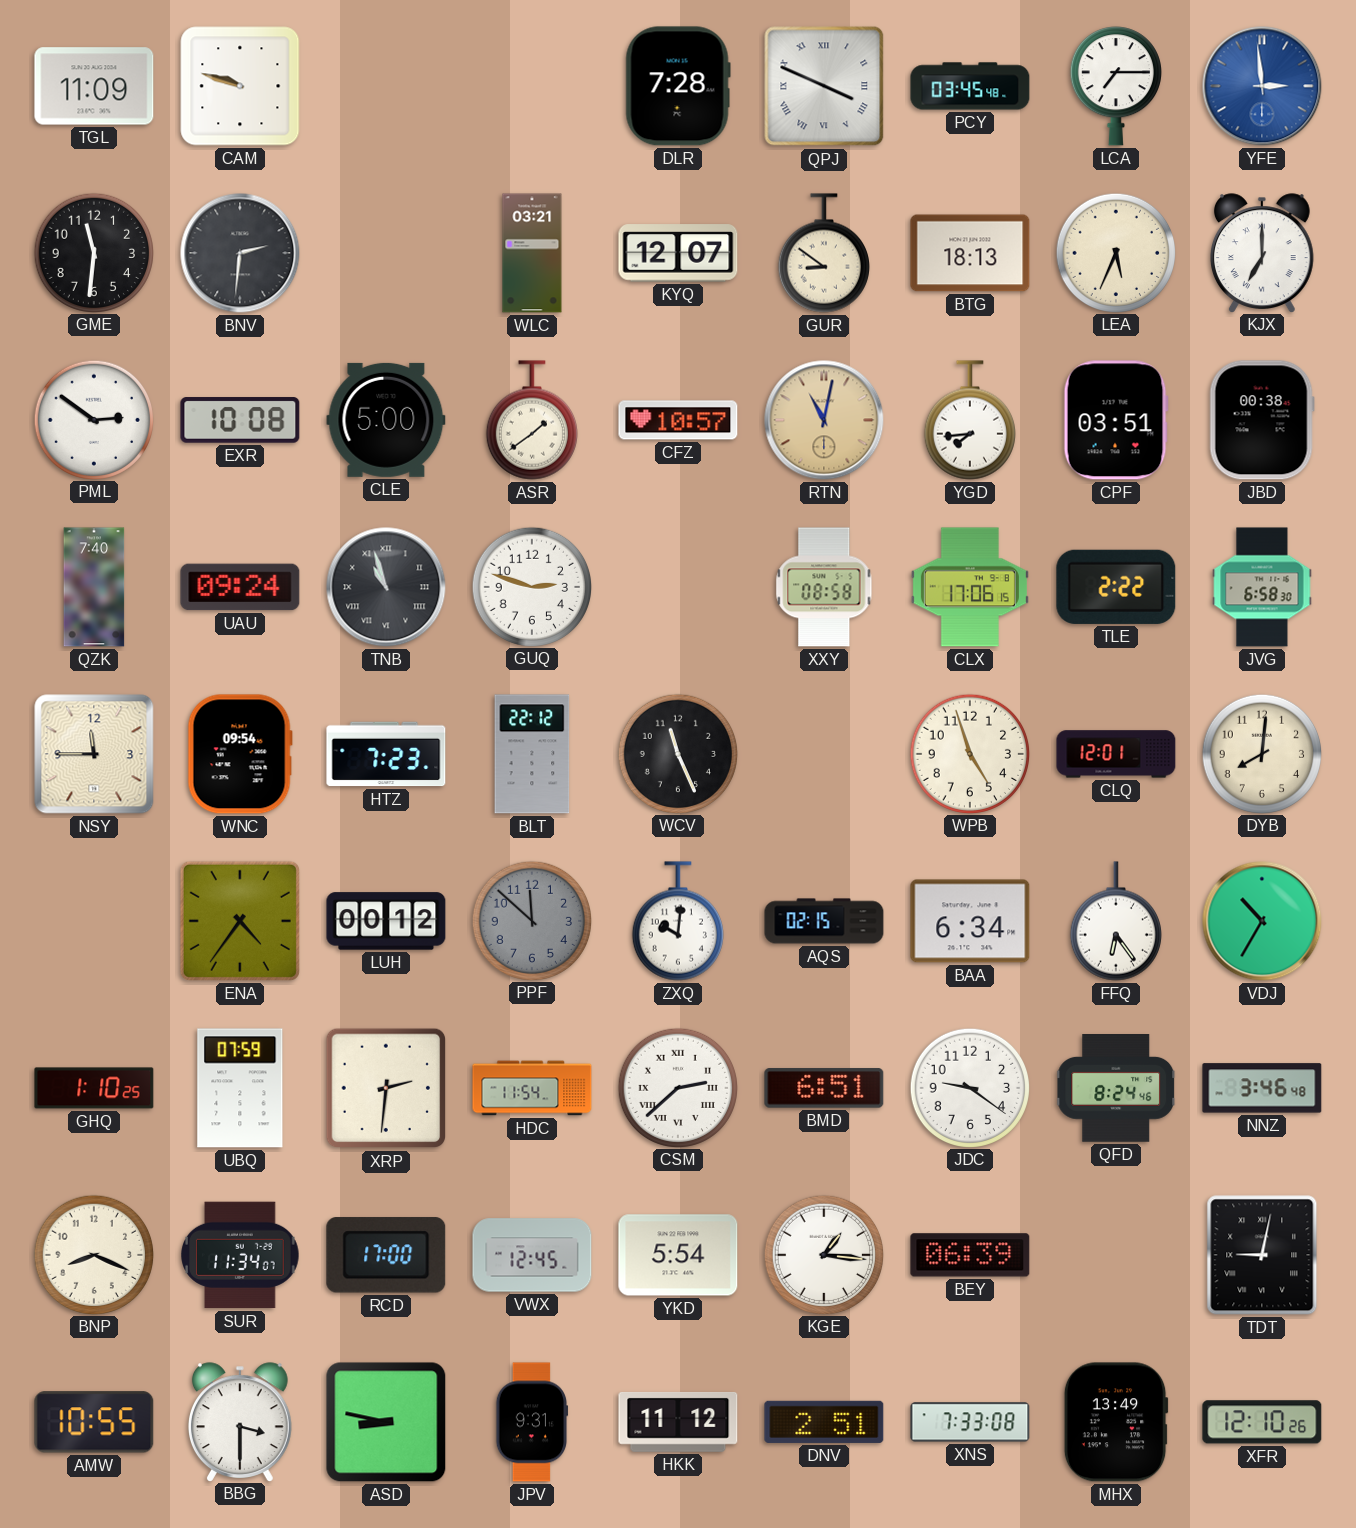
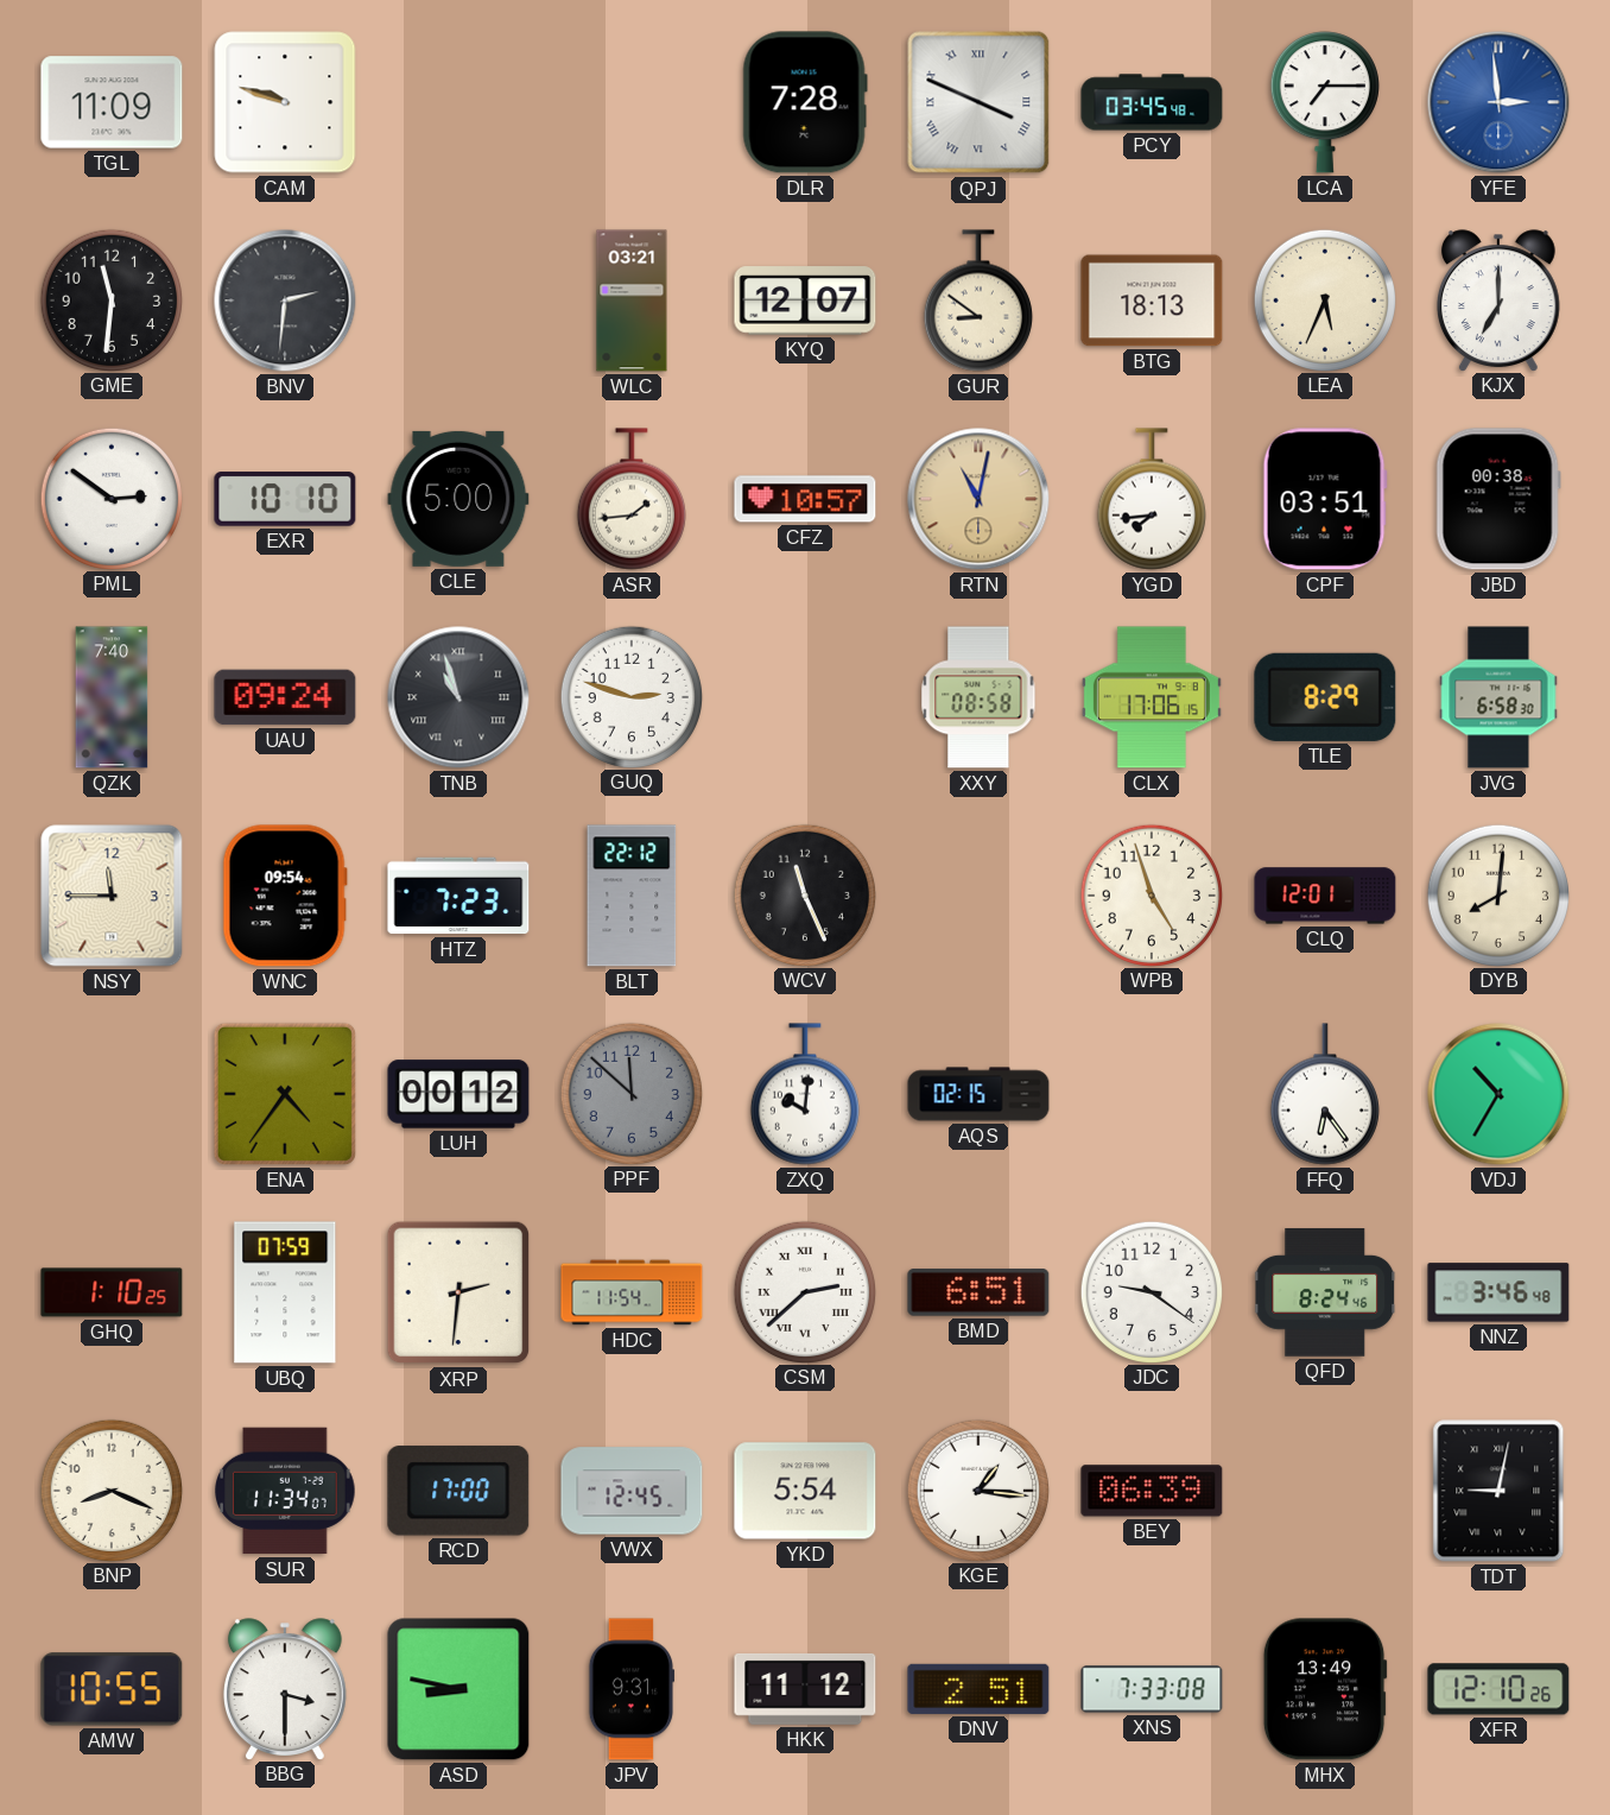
EXR: 10:08 -> 10:10
ASR: 1:39 -> 1:44
TLE: 2:22 -> 8:29
BAA: 6:34 -> none
